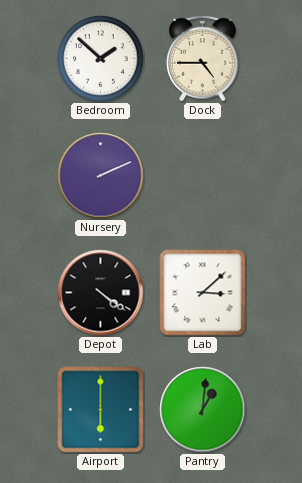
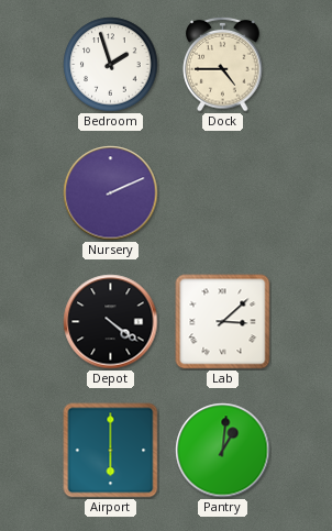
Bedroom: 1:52 -> 1:57
